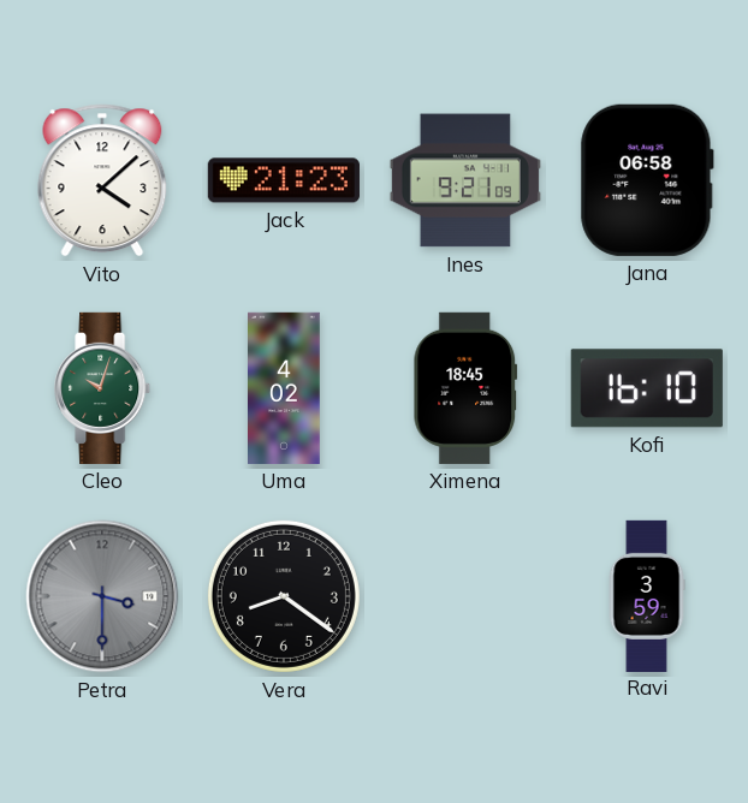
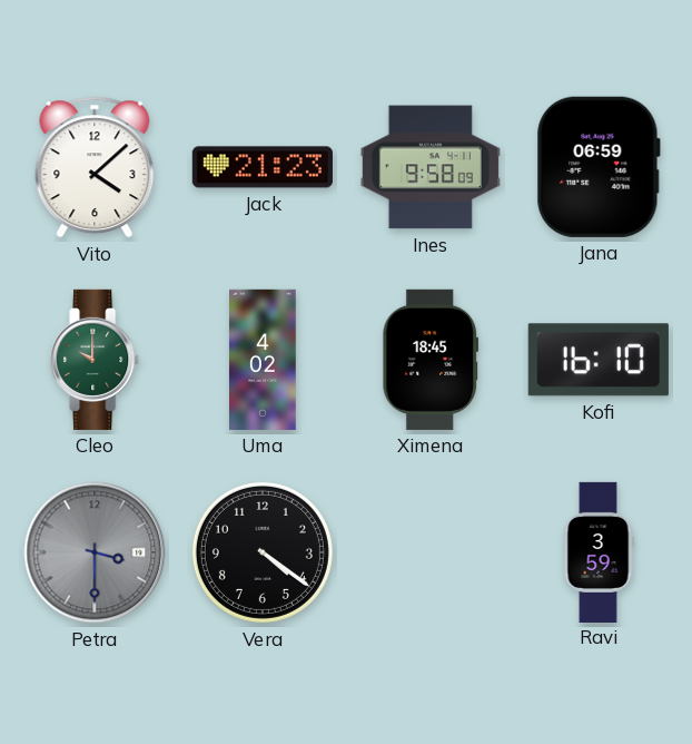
Ines: 9:21 -> 9:58
Jana: 06:58 -> 06:59
Cleo: 10:03 -> 10:00
Vera: 8:21 -> 4:21
